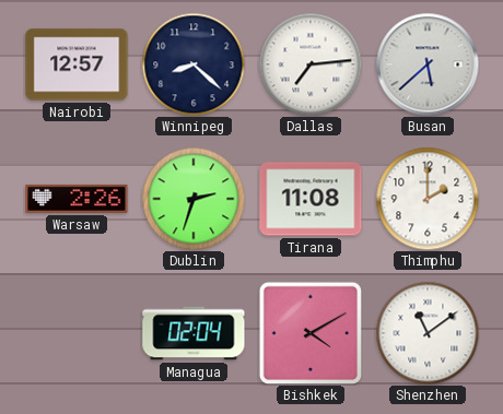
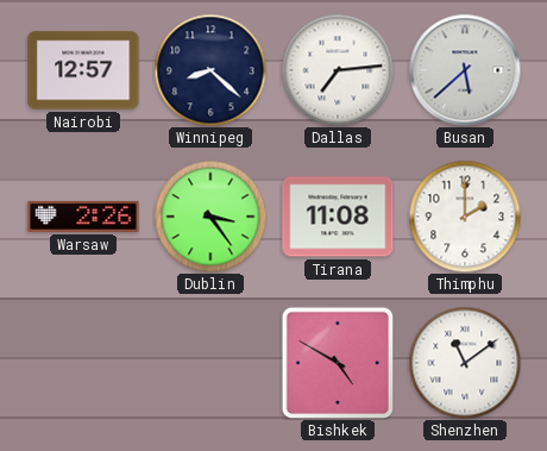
Dublin: 2:33 -> 3:24
Managua: 02:04 -> none
Bishkek: 4:10 -> 4:50
